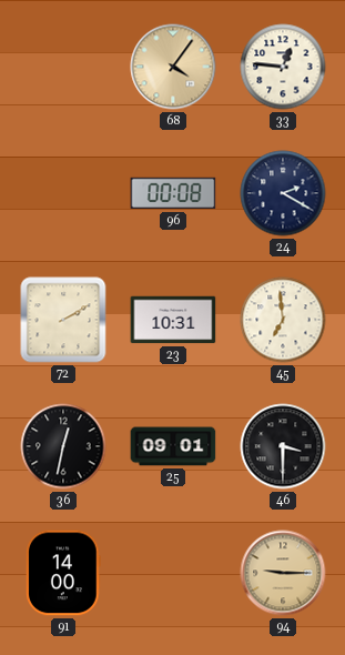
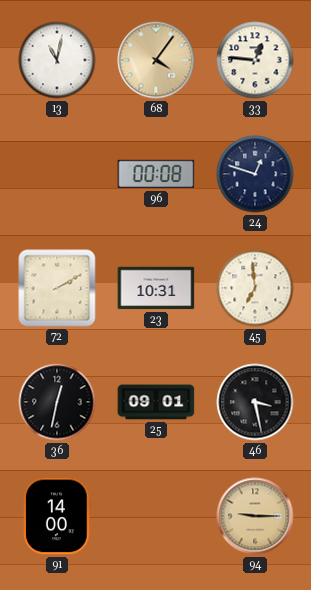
13: none -> 11:02
24: 2:20 -> 12:48
46: 3:30 -> 3:28
